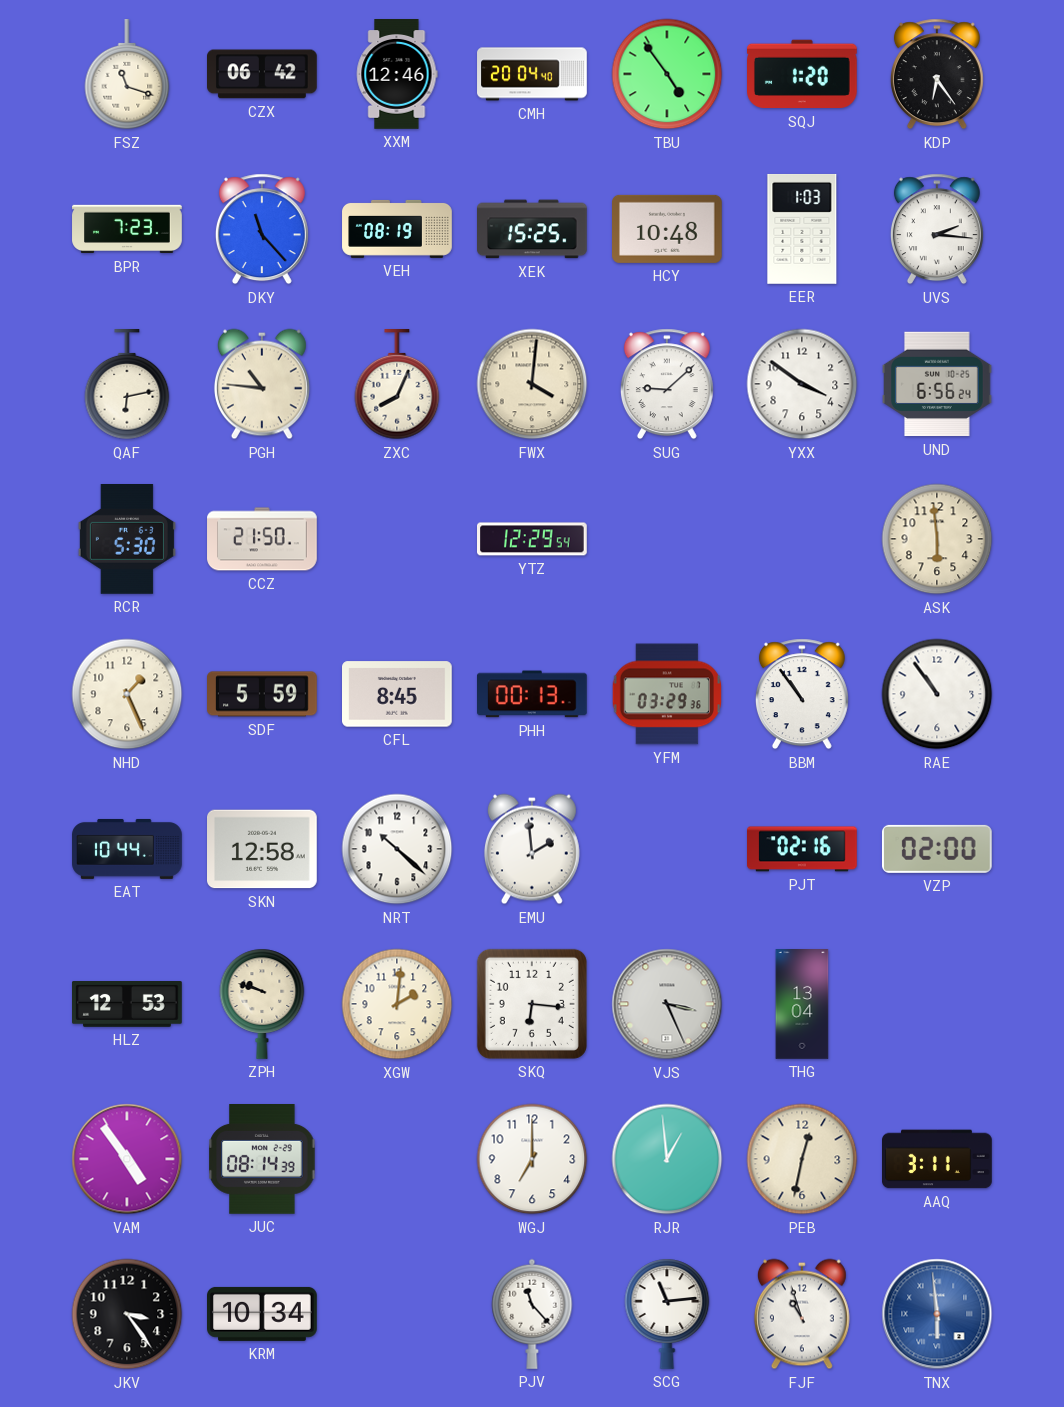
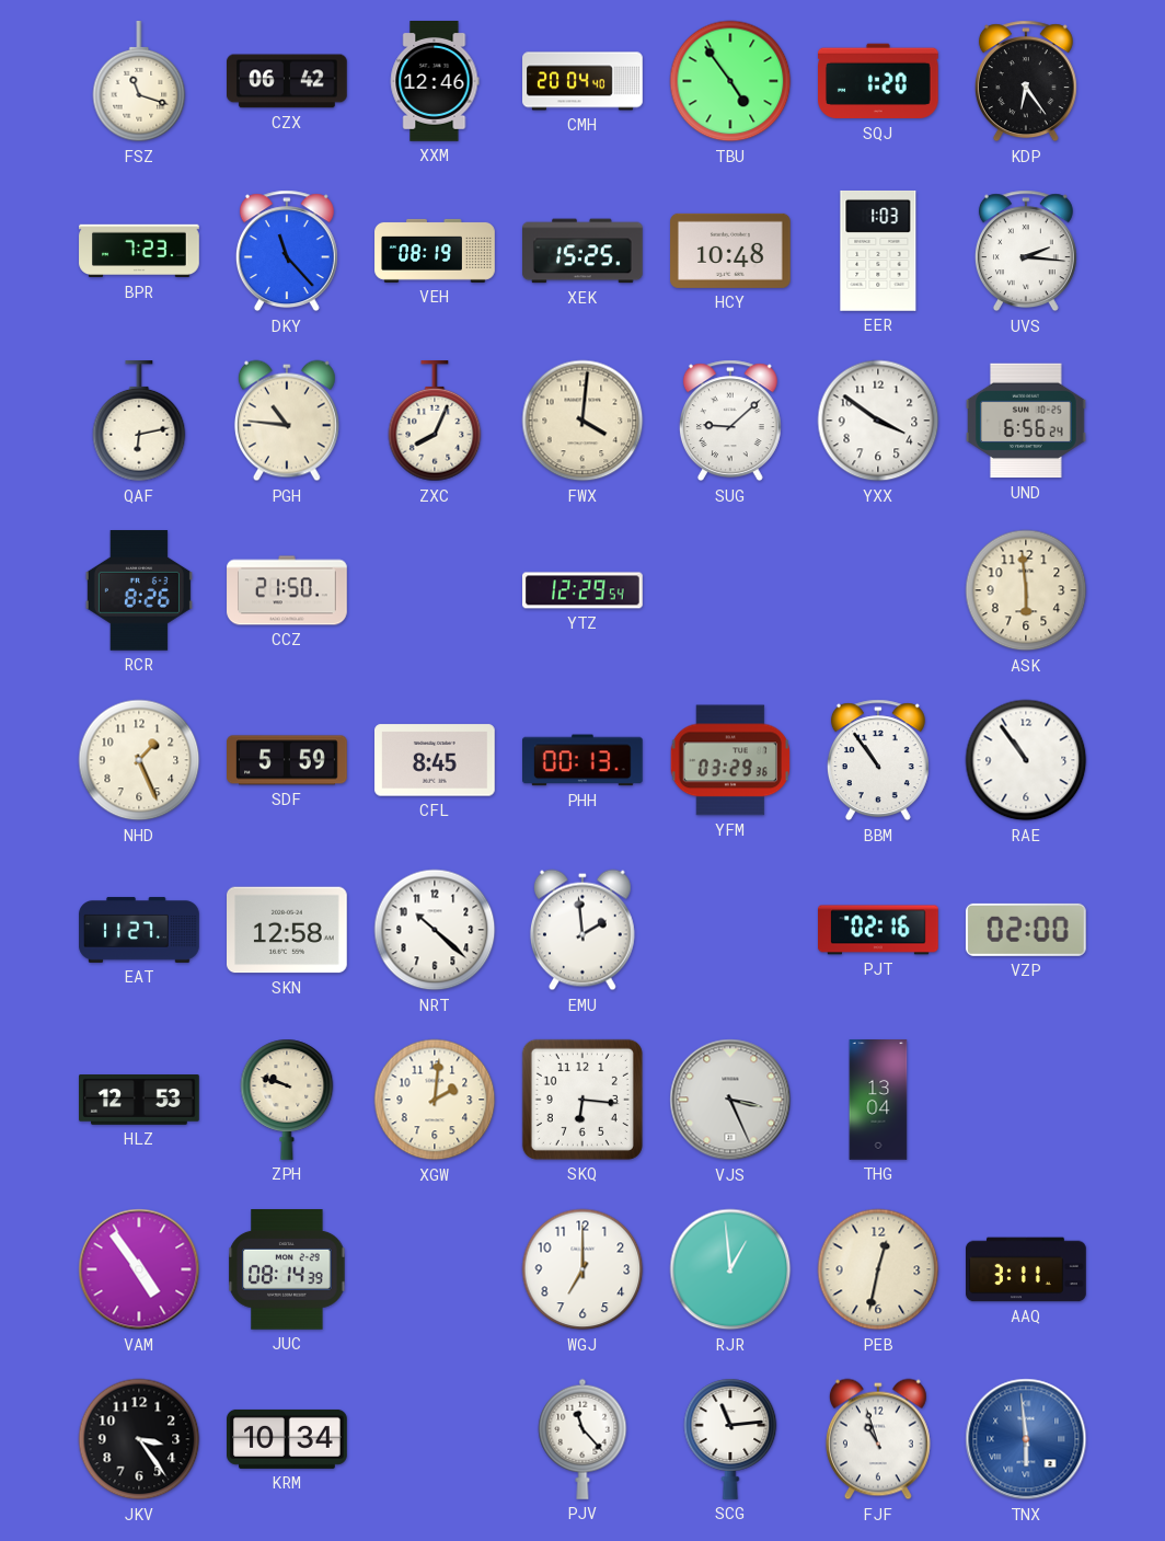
RCR: 5:30 -> 8:26
EAT: 10:44 -> 11:27
